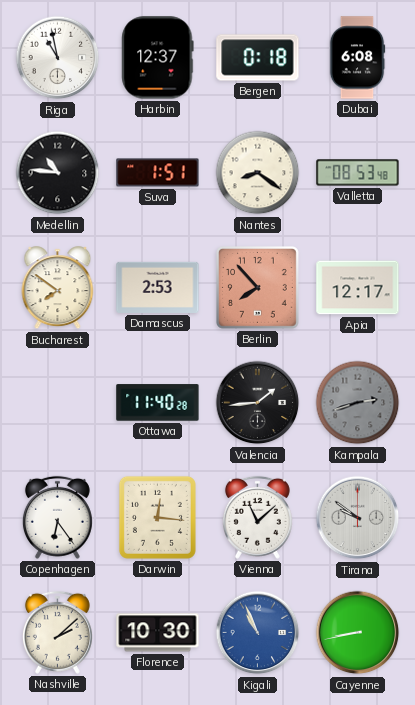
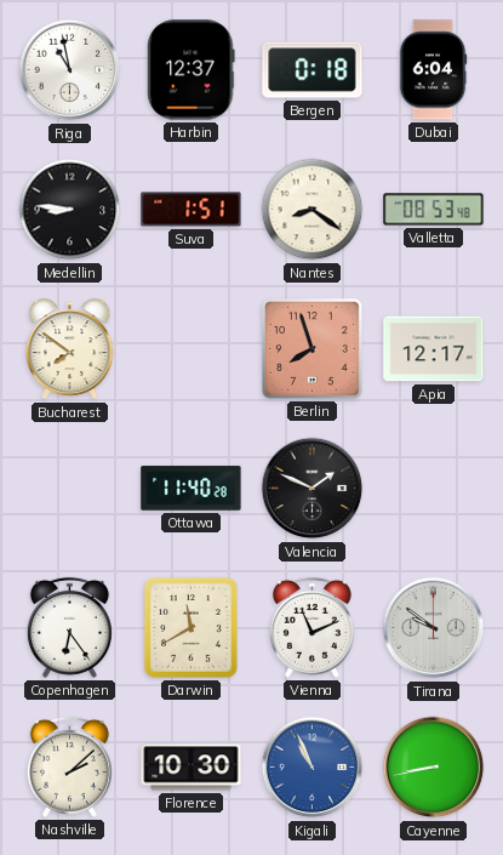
Dubai: 6:08 -> 6:04
Medellin: 10:46 -> 8:46
Damascus: 2:53 -> none
Berlin: 7:53 -> 7:57
Valencia: 1:44 -> 1:49
Kampala: 2:42 -> none
Darwin: 12:16 -> 11:40
Vienna: 11:08 -> 11:11
